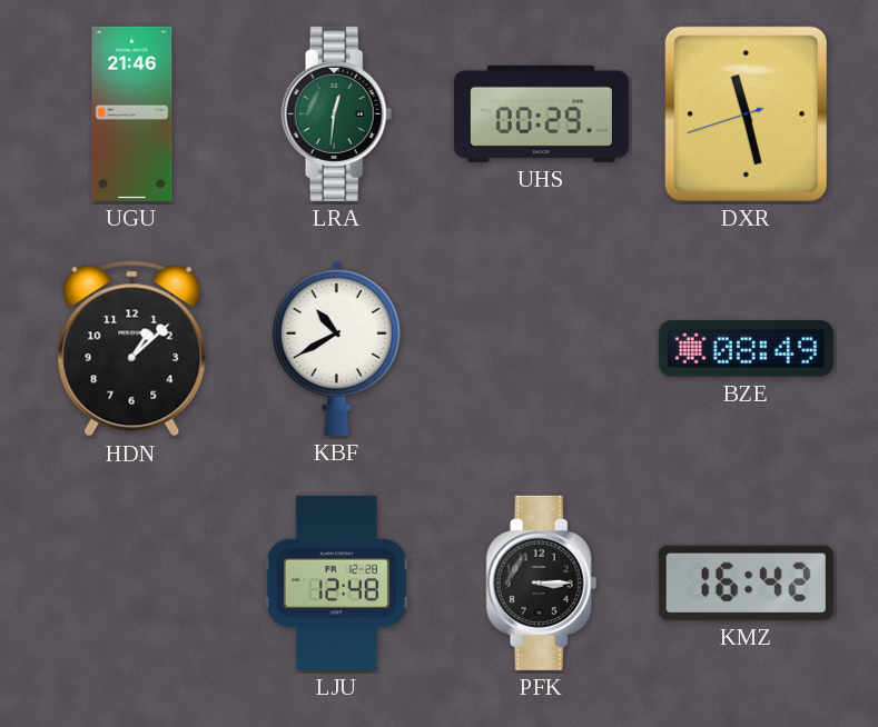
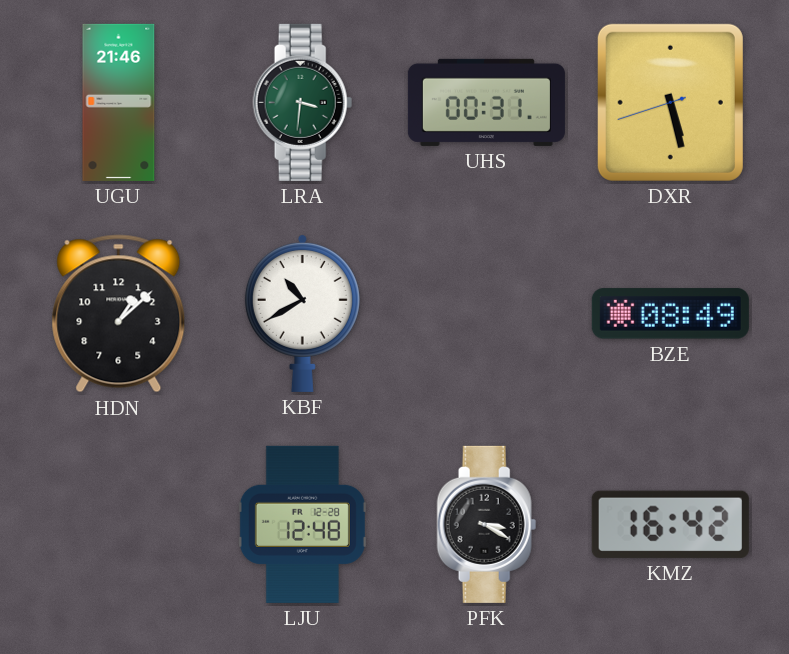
LRA: 12:31 -> 3:31
UHS: 00:29 -> 00:31
DXR: 11:27 -> 5:27
PFK: 3:15 -> 3:20
